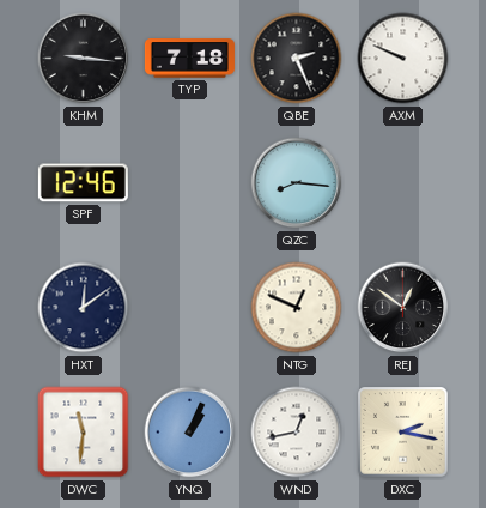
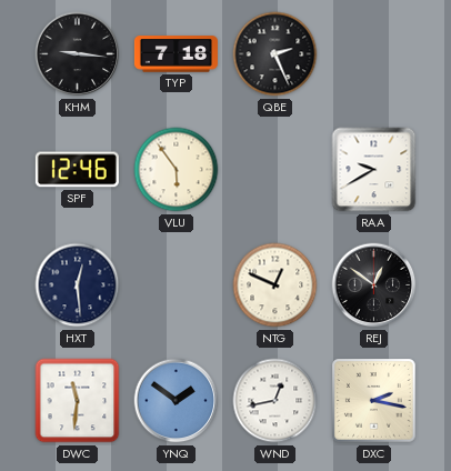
AXM: 9:49 -> none
VLU: none -> 5:54
QZC: 8:16 -> none
RAA: none -> 9:40
HXT: 12:09 -> 12:29
YNQ: 1:04 -> 1:51
